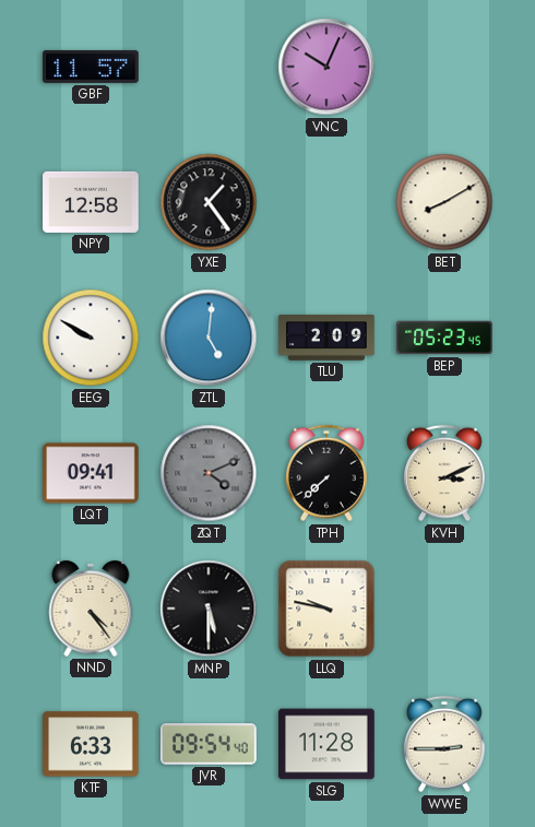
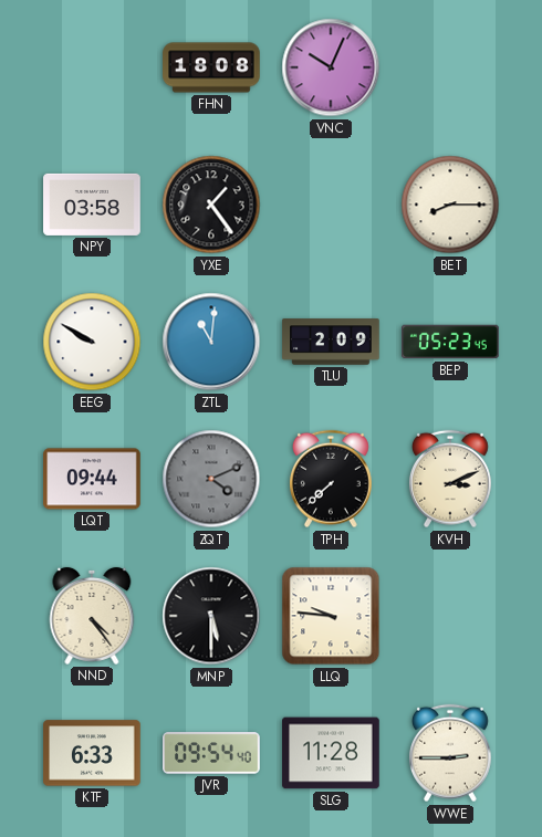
GBF: 11:57 -> none
FHN: none -> 18:08
NPY: 12:58 -> 03:58
BET: 8:10 -> 8:15
ZTL: 5:01 -> 11:01
LQT: 09:41 -> 09:44
LLQ: 9:47 -> 9:46
